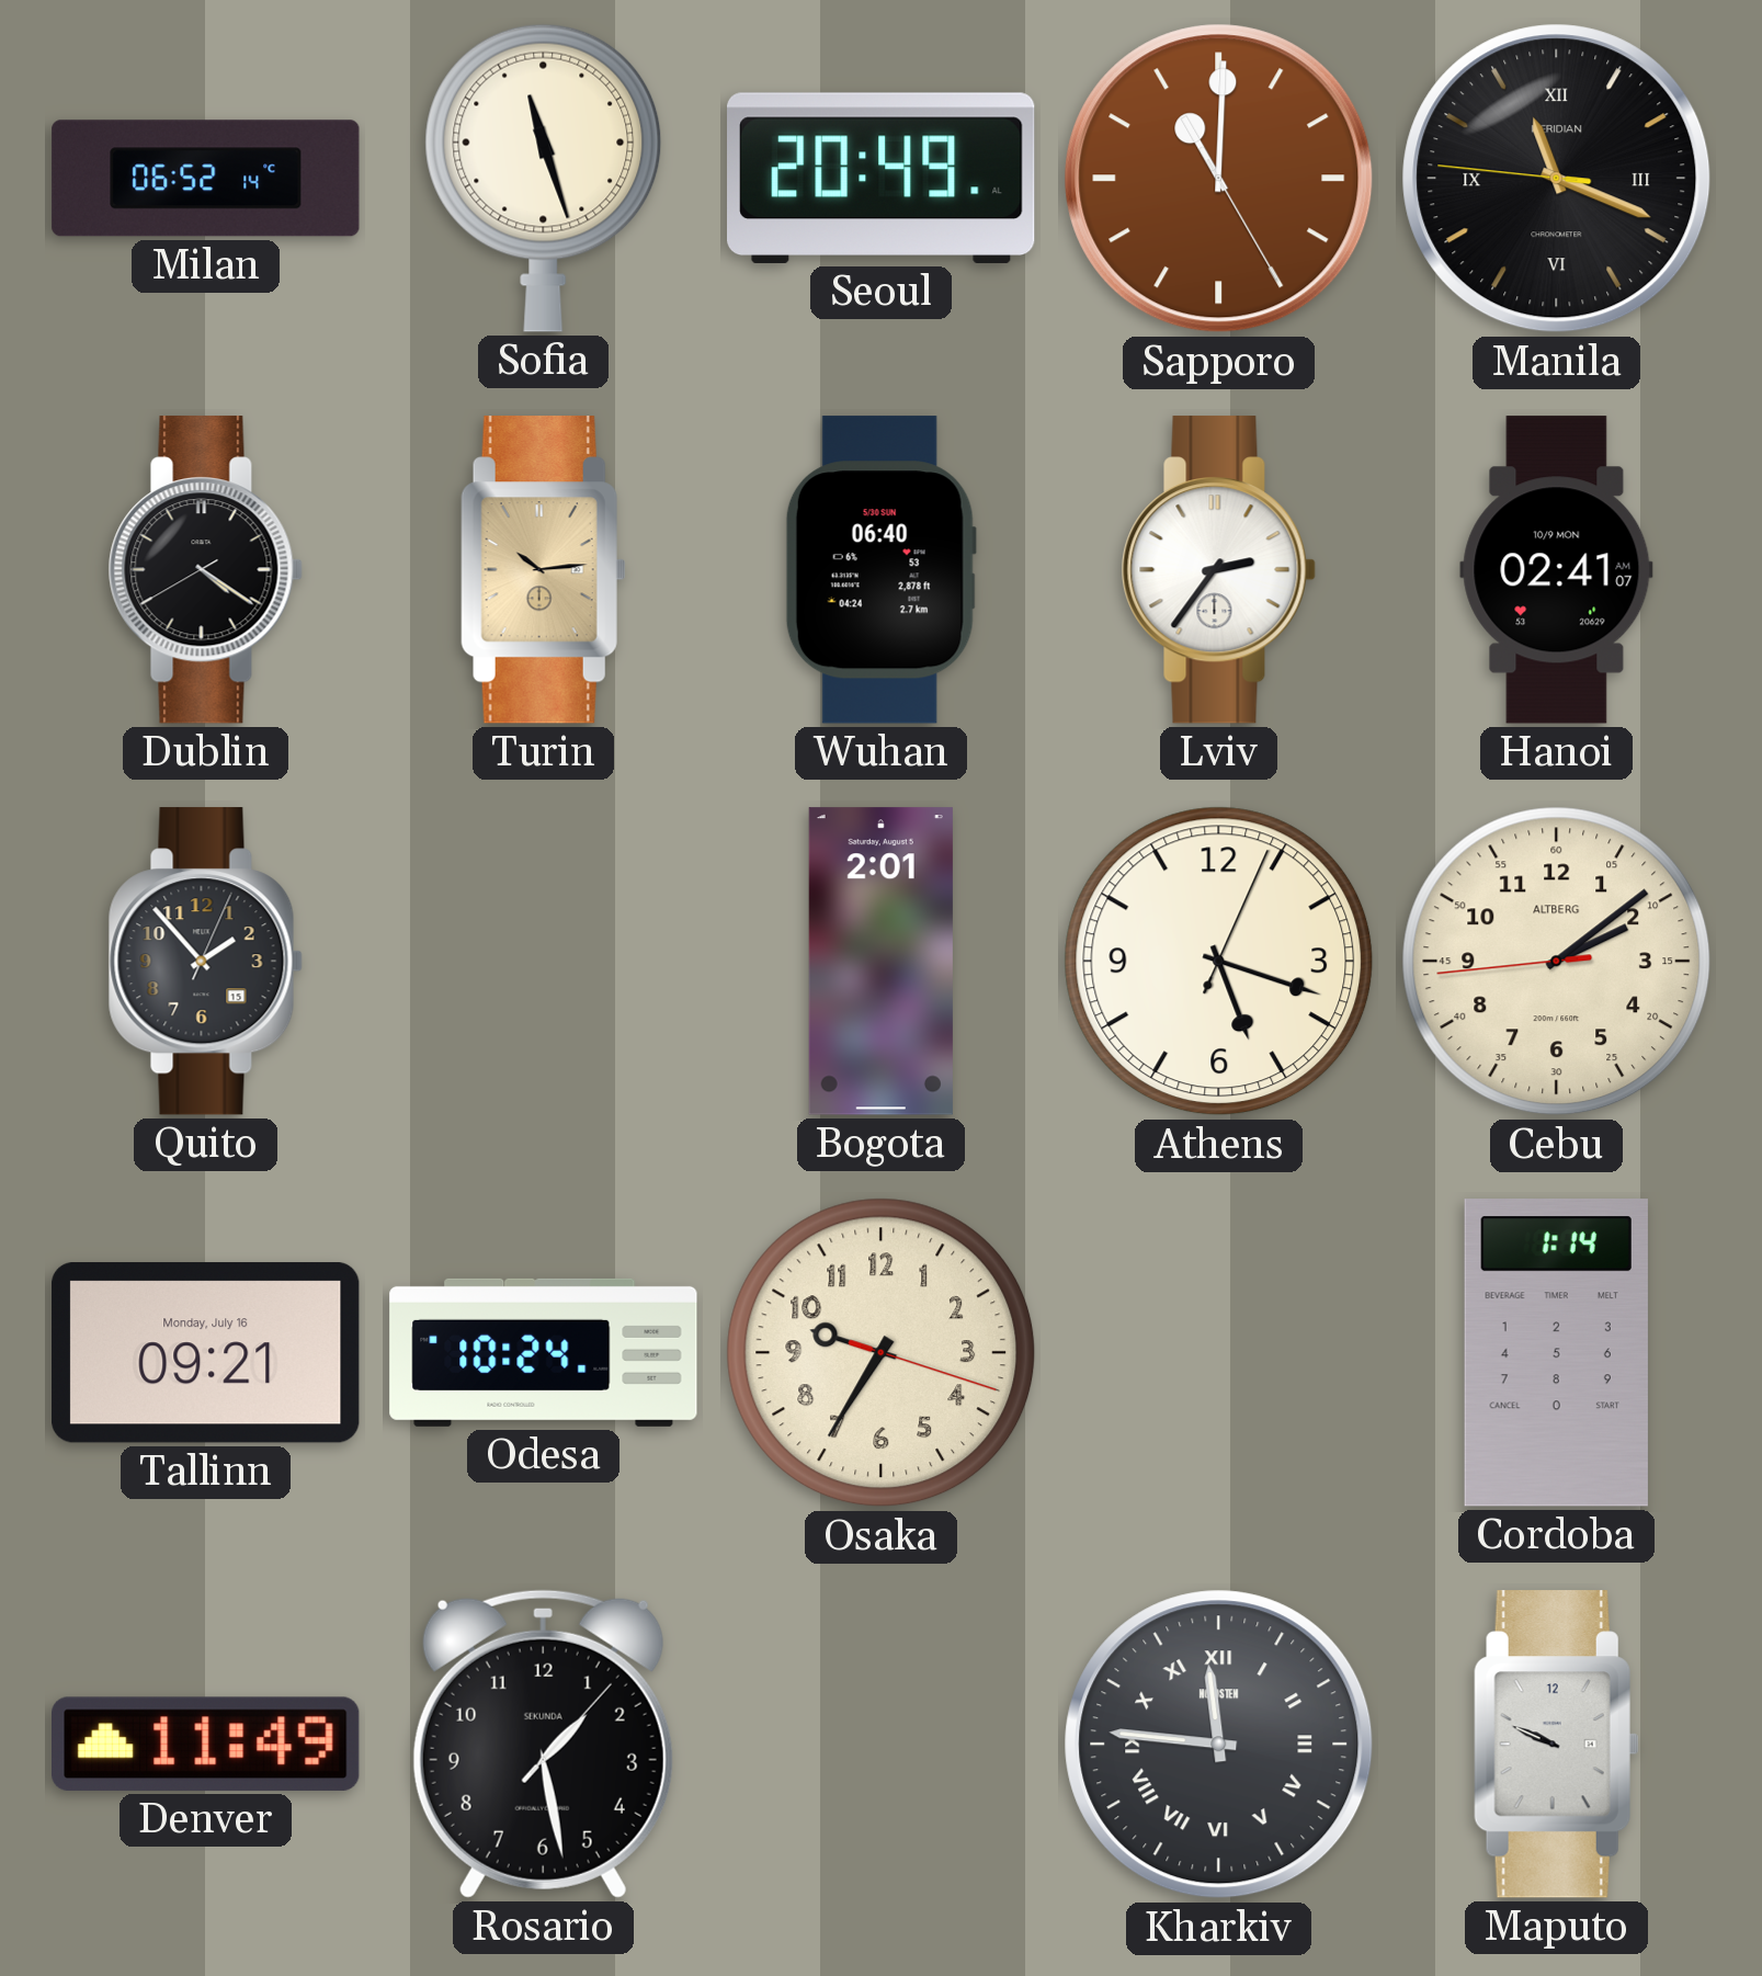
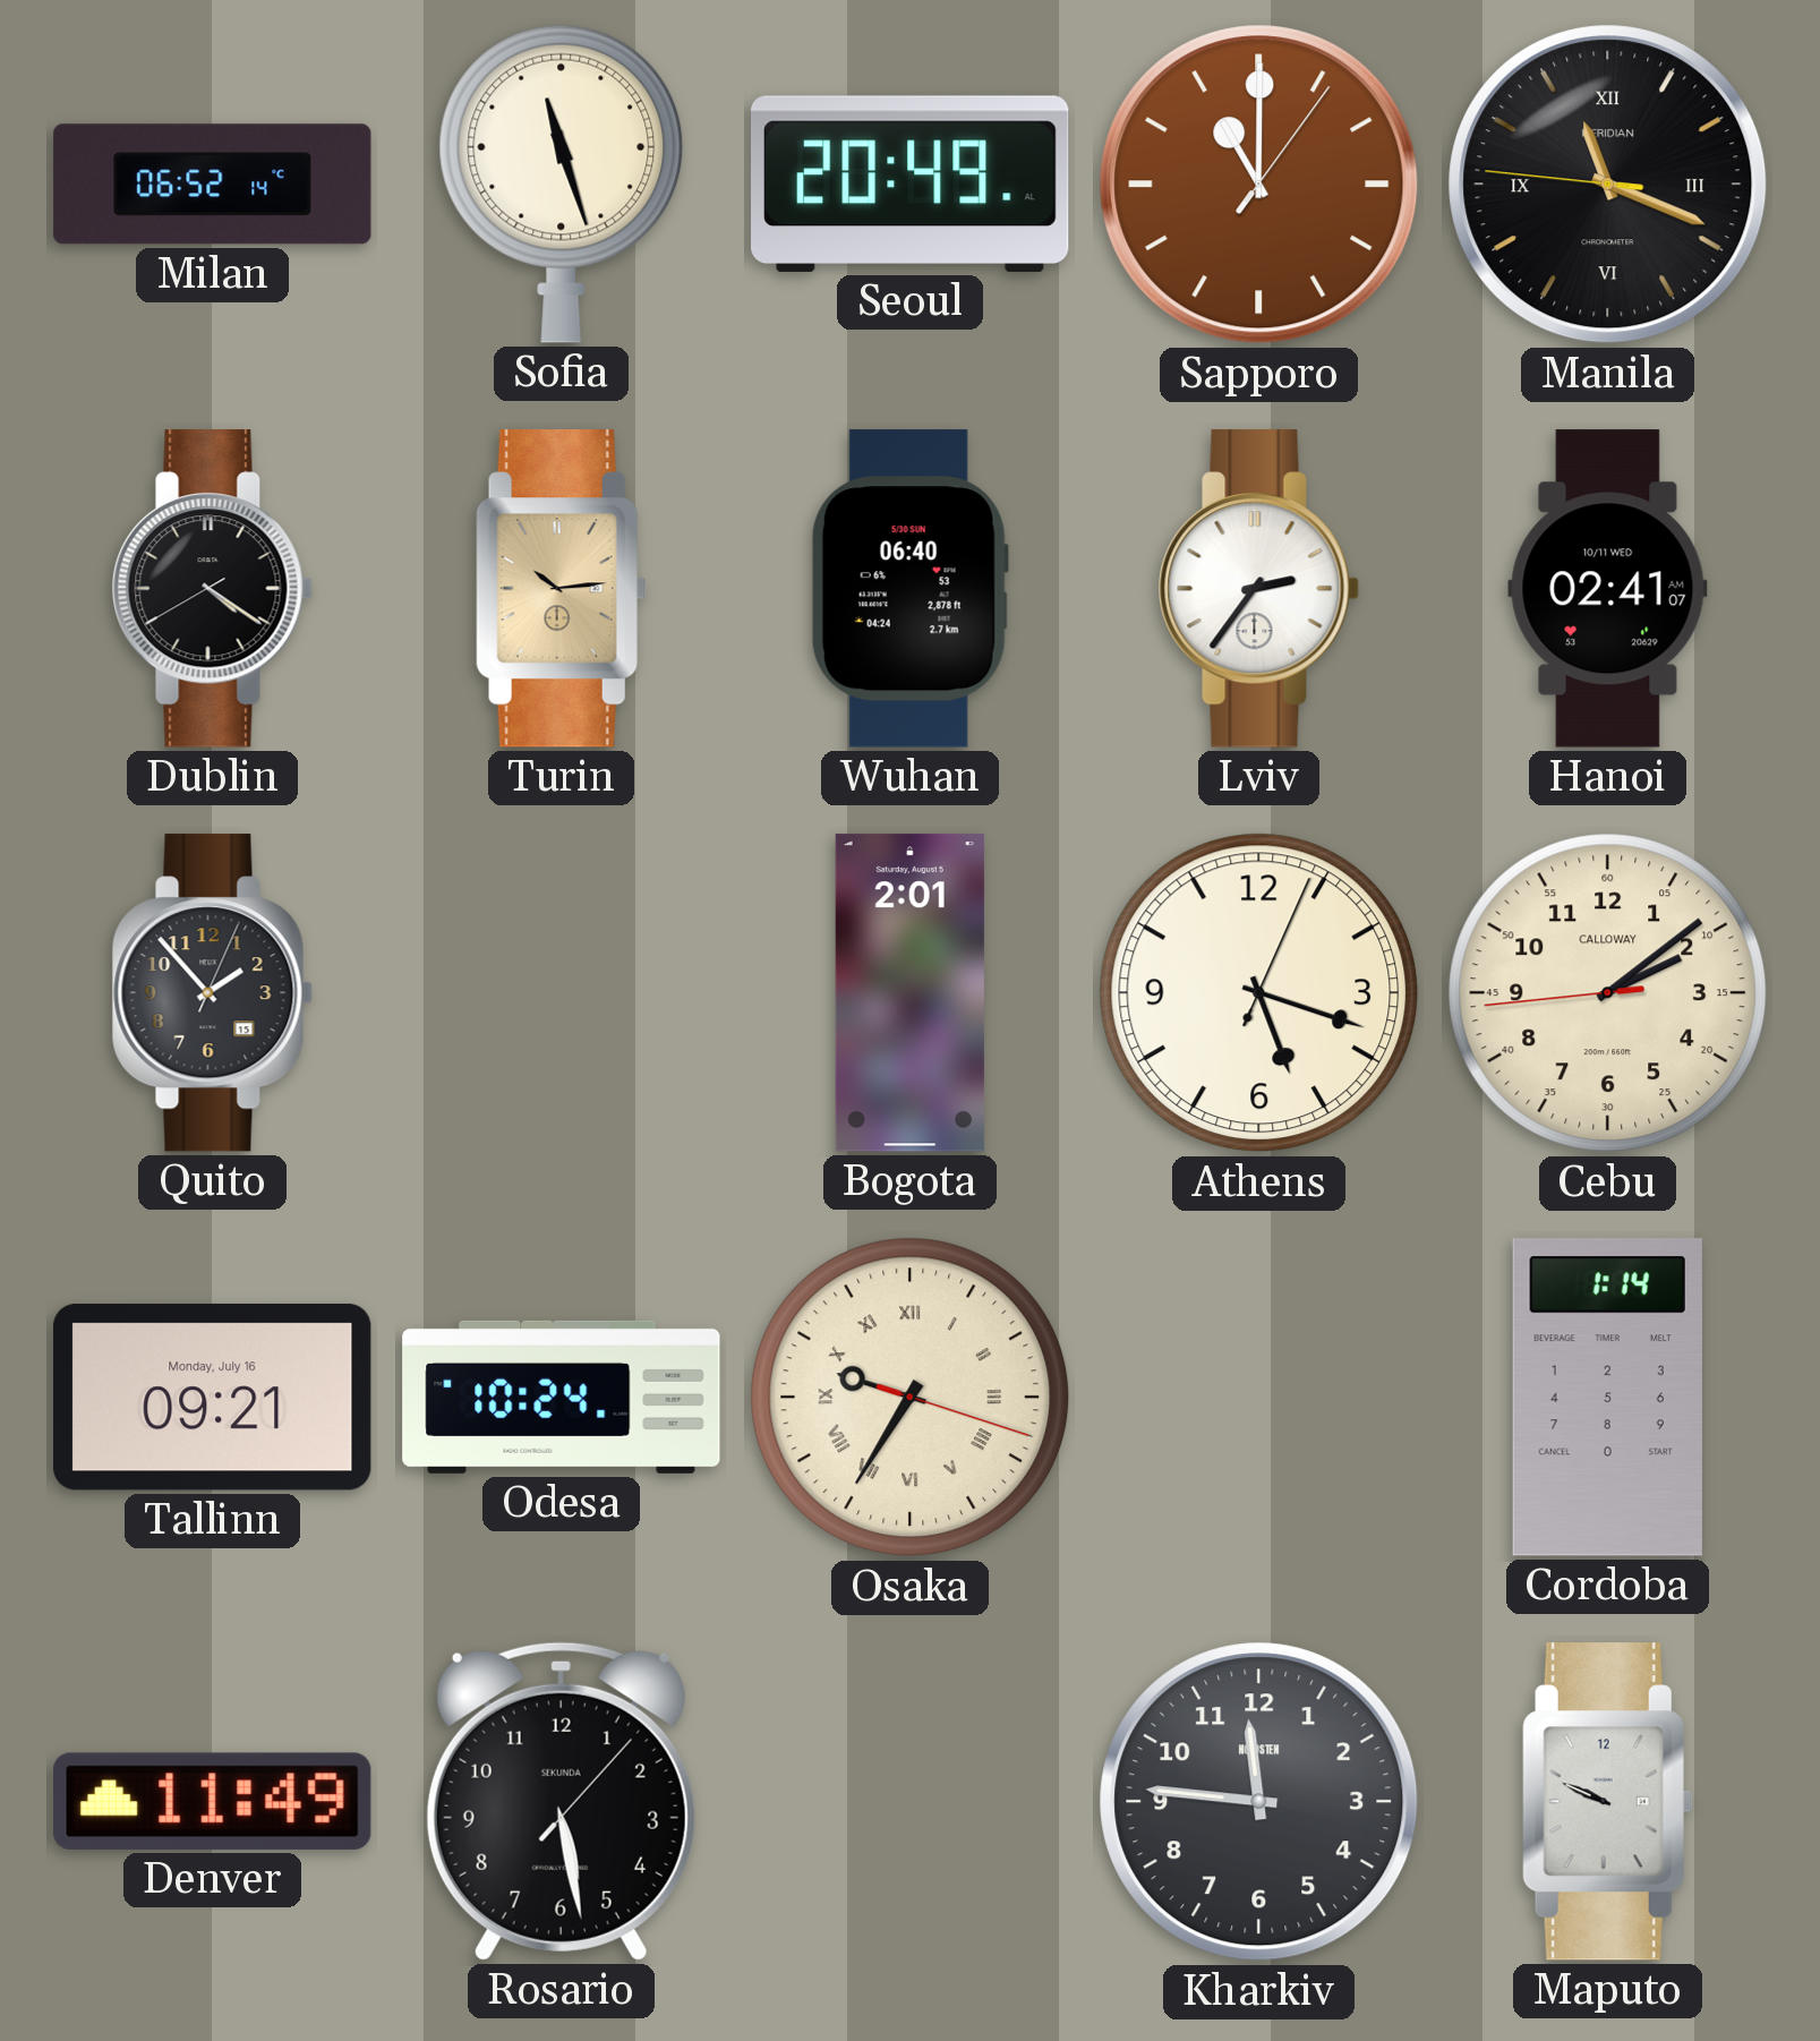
Sapporo: 11:00:25 -> 11:00:06
Hanoi date: 10/9 MON -> 10/11 WED
Cebu brand: ALTBERG -> CALLOWAY
Osaka numerals: Arabic -> Roman
Rosario: 1:28 -> 5:28
Kharkiv numerals: Roman -> Arabic
